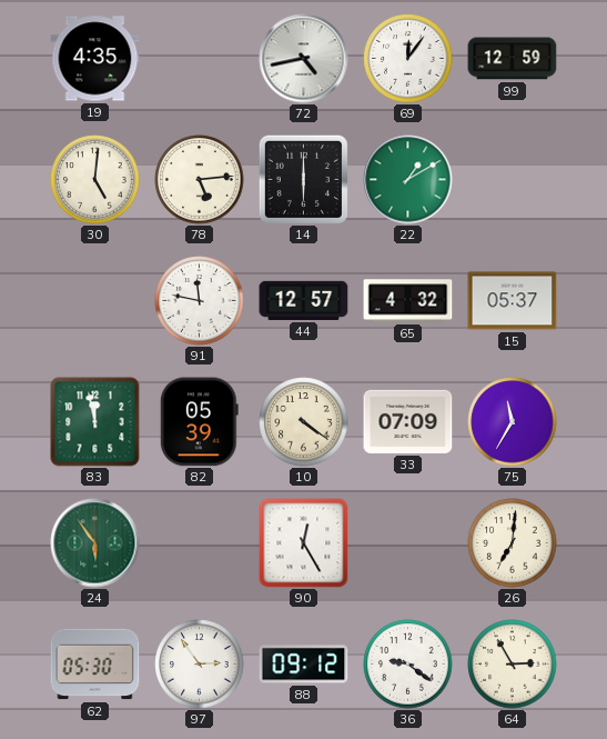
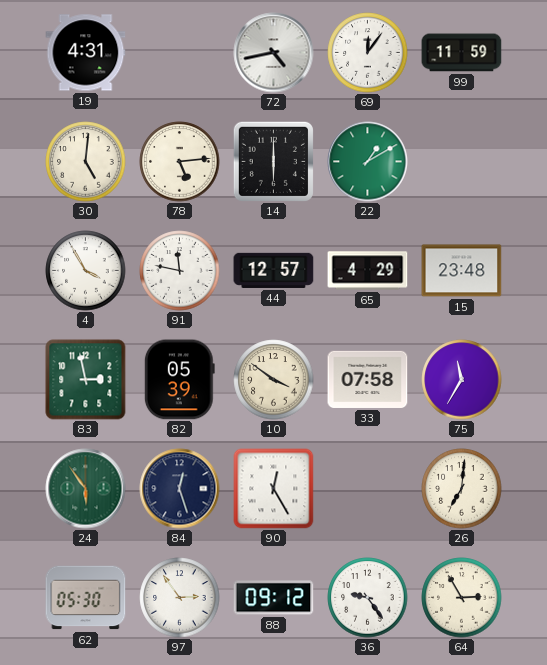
19: 4:35 -> 4:31
99: 12:59 -> 11:59
4: none -> 3:55
65: 4:32 -> 4:29
15: 05:37 -> 23:48
83: 11:58 -> 2:58
10: 4:21 -> 3:51
33: 07:09 -> 07:58
84: none -> 12:27
36: 9:21 -> 9:24
